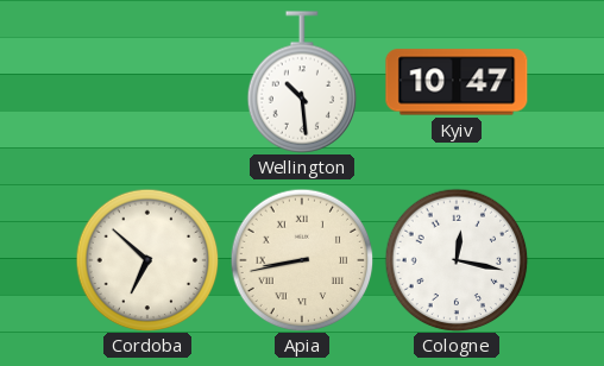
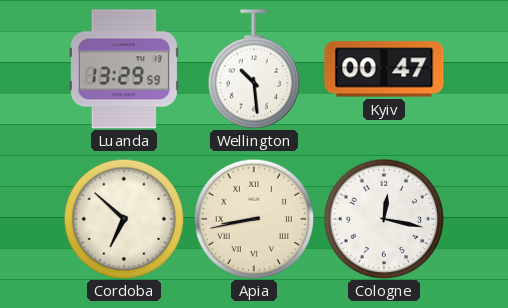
Luanda: none -> 13:29
Kyiv: 10:47 -> 00:47
